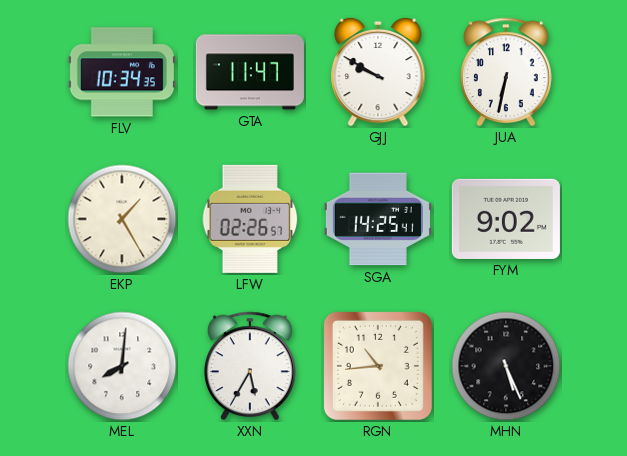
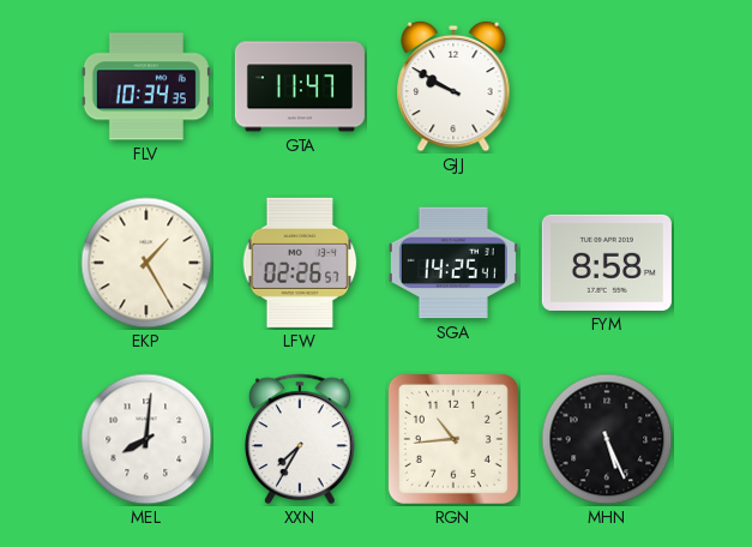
JUA: 6:32 -> none
FYM: 9:02 -> 8:58
XXN: 5:35 -> 7:35
